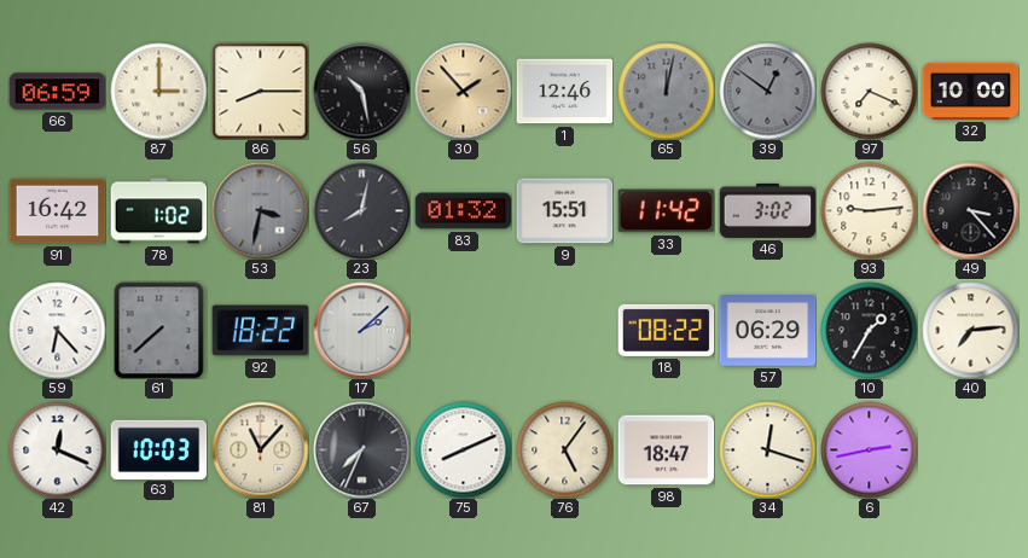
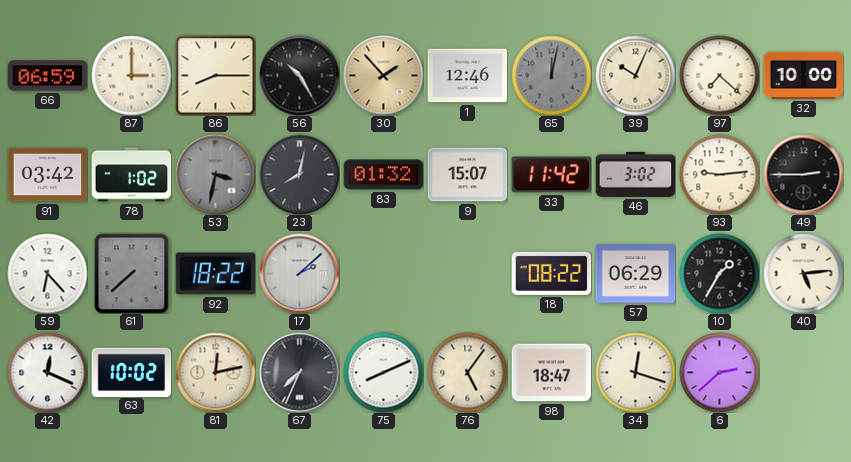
56: 10:28 -> 10:25
39: 12:51 -> 10:04
39 dial: grey -> cream
97: 7:19 -> 7:22
91: 16:42 -> 03:42
9: 15:51 -> 15:07
49: 3:23 -> 2:45
40: 7:14 -> 5:14
63: 10:03 -> 10:02
81: 11:07 -> 12:13
6: 2:43 -> 2:38
